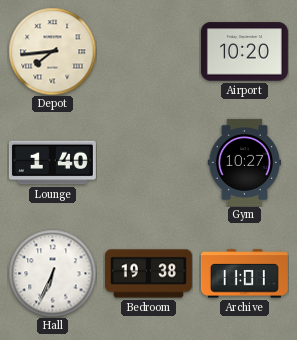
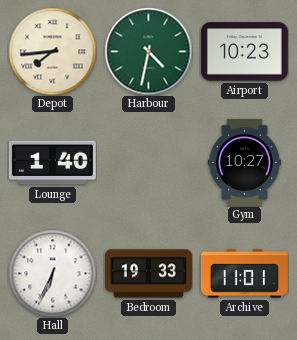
Harbour: none -> 4:32
Airport: 10:20 -> 10:23
Bedroom: 19:38 -> 19:33
